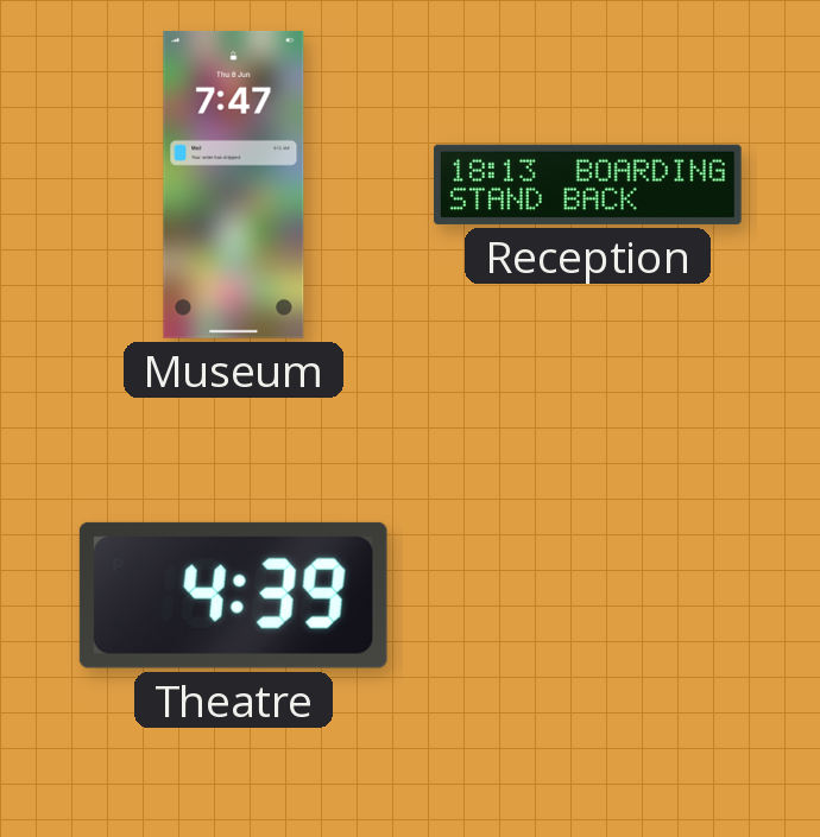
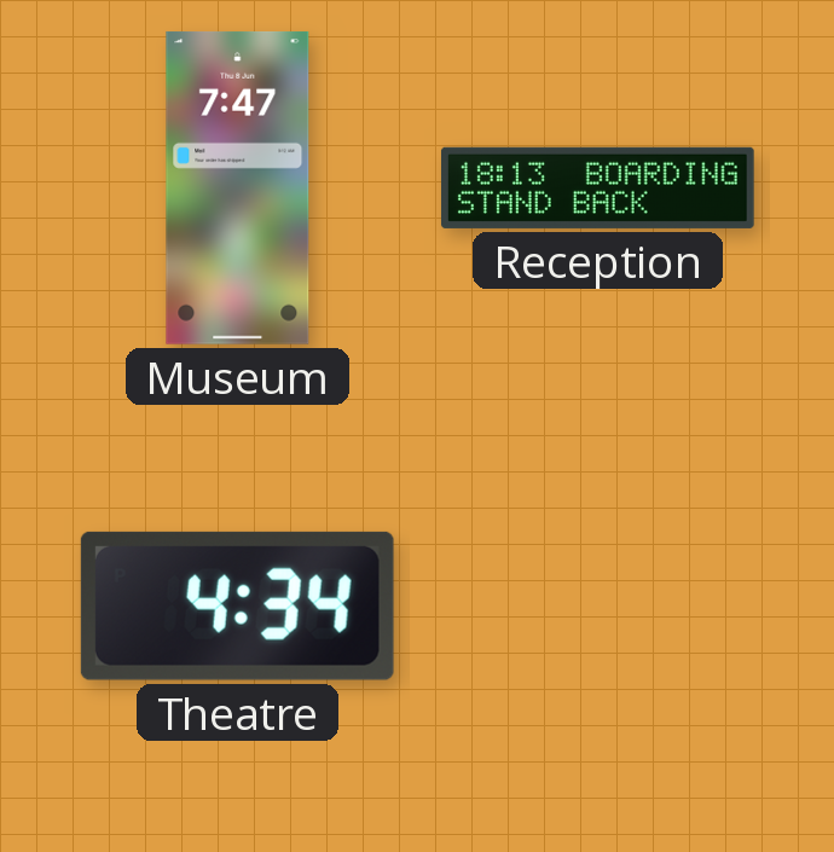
Theatre: 4:39 -> 4:34
